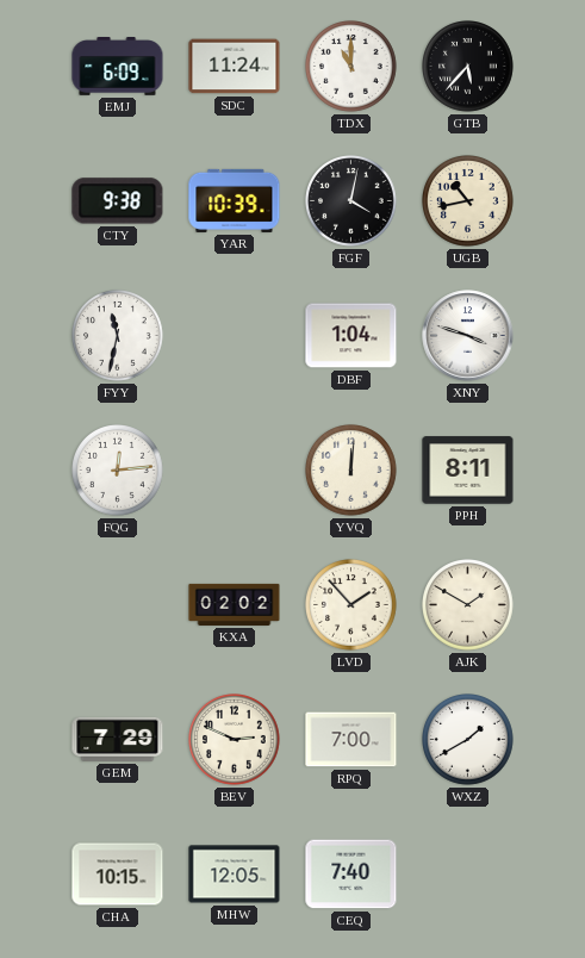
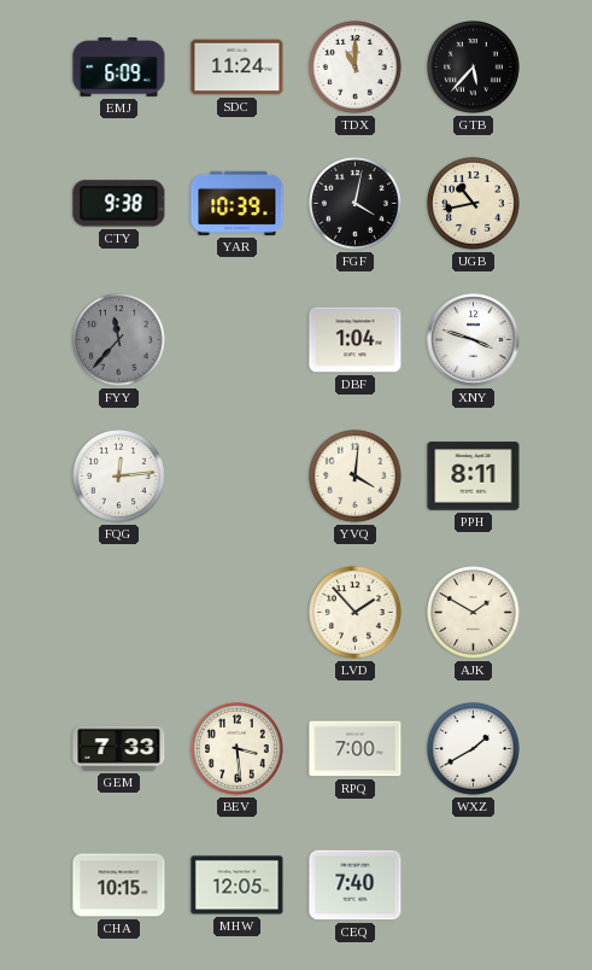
FYY: 11:32 -> 11:37
FYY dial: white -> grey
YVQ: 12:01 -> 4:01
KXA: 02:02 -> none
GEM: 7:29 -> 7:33
BEV: 2:49 -> 3:29
